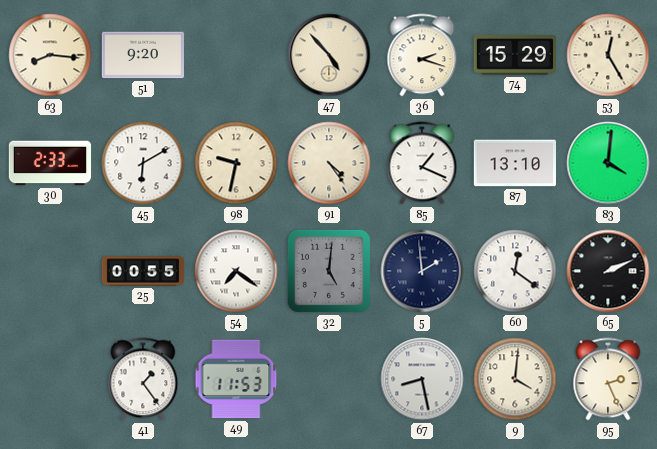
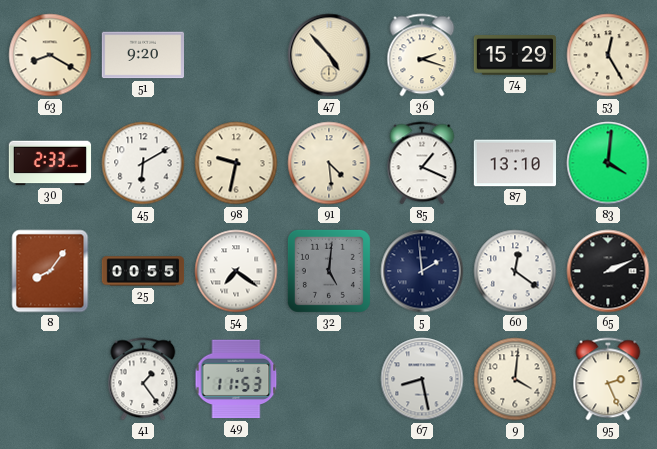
63: 8:16 -> 8:20
91: 4:24 -> 4:29
8: none -> 8:06
